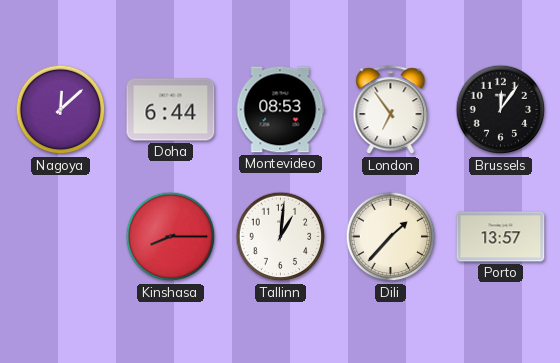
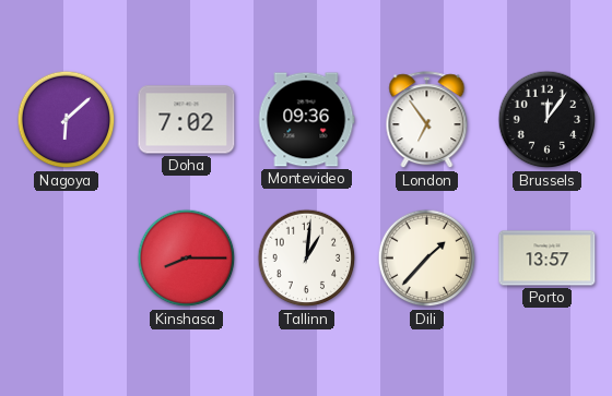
Nagoya: 12:08 -> 6:08
Doha: 6:44 -> 7:02
Montevideo: 08:53 -> 09:36
